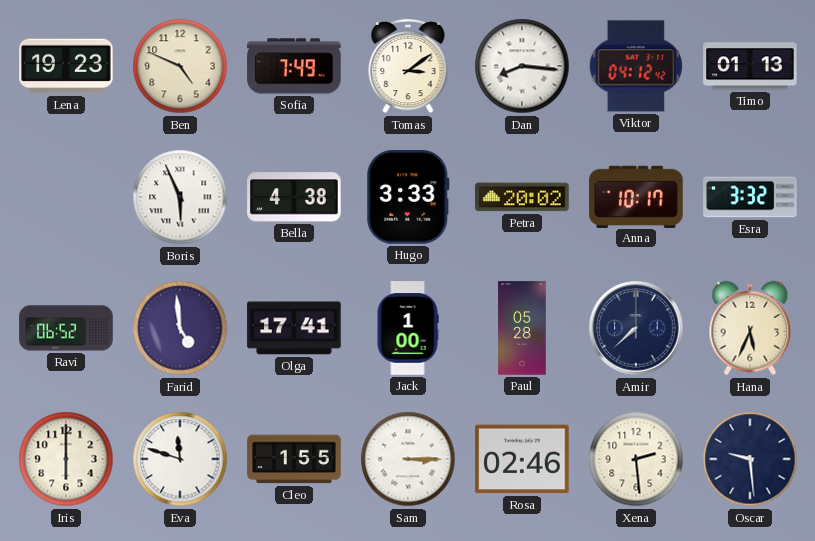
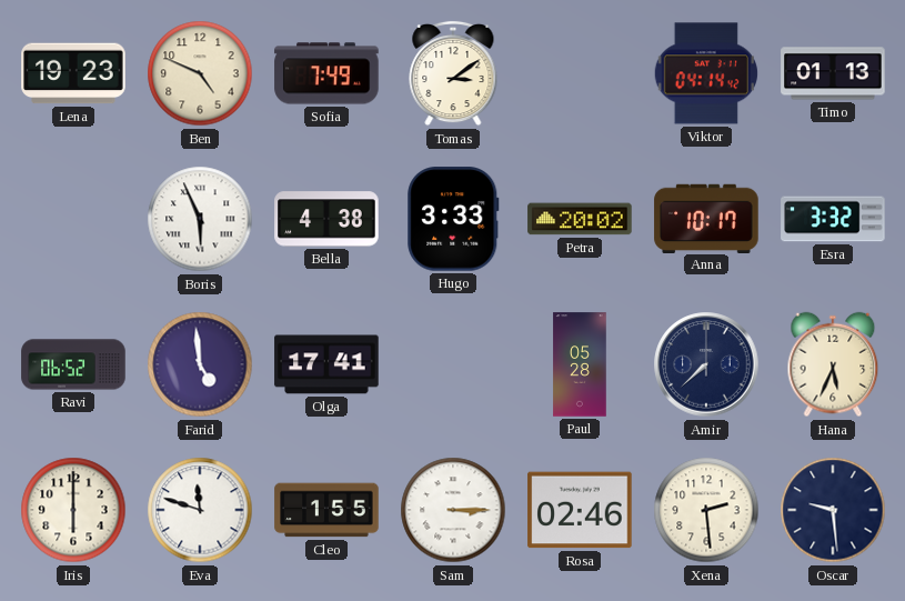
Dan: 8:16 -> none
Viktor: 04:12 -> 04:14
Jack: 1:00 -> none
